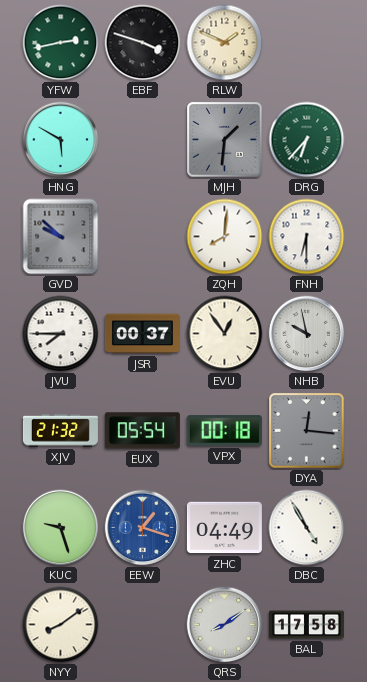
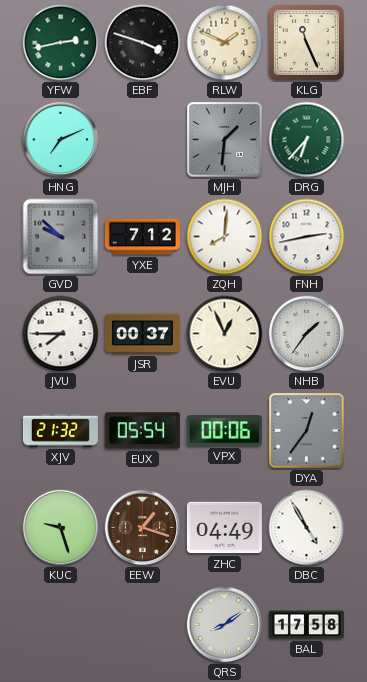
KLG: none -> 11:26
HNG: 5:50 -> 7:11
YXE: none -> 7:12
FNH: 6:30 -> 2:43
EVU: 12:54 -> 12:56
NHB: 9:58 -> 1:36
VPX: 00:18 -> 00:06
DYA: 12:16 -> 12:36
EEW dial: blue -> brown
NYY: 8:09 -> none
